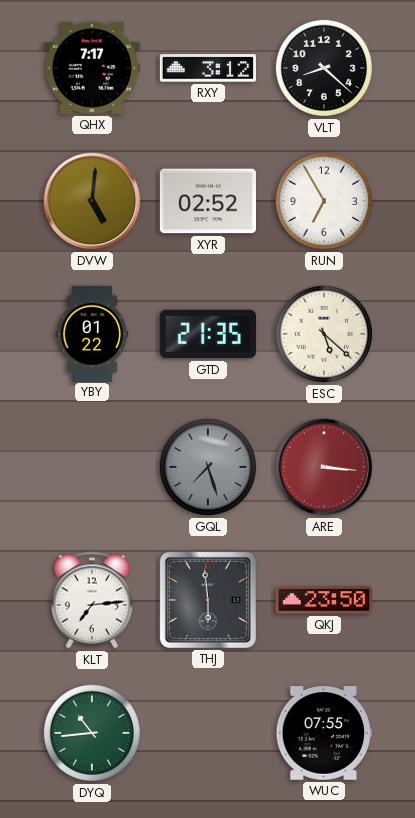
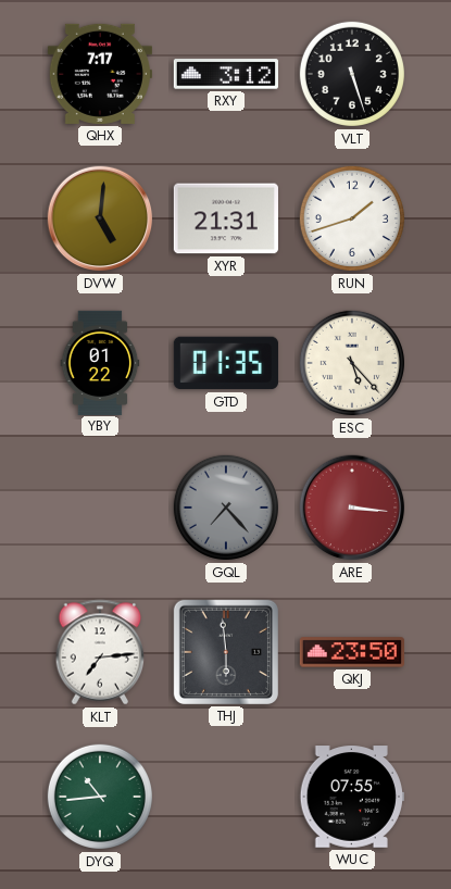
VLT: 8:22 -> 5:27
XYR: 02:52 -> 21:31
RUN: 6:55 -> 1:42
GTD: 21:35 -> 01:35
ESC: 5:22 -> 5:23
GQL: 7:27 -> 7:23
